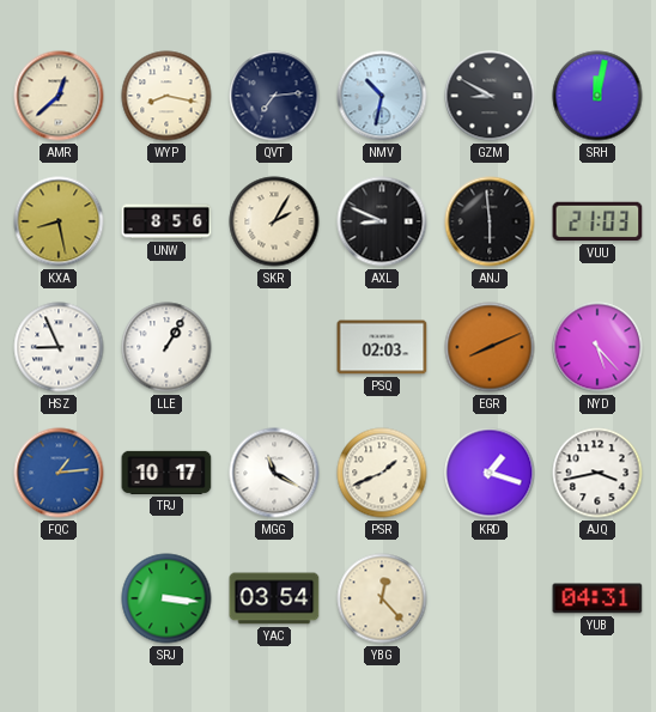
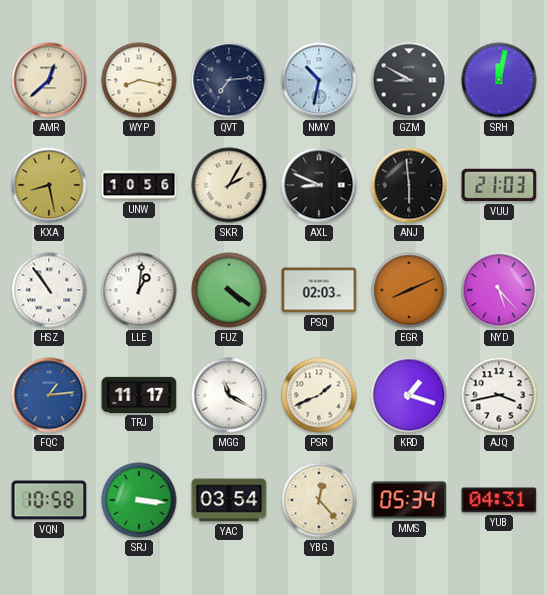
UNW: 8:56 -> 10:56
HSZ: 8:56 -> 10:54
LLE: 1:05 -> 1:01
FUZ: none -> 4:21
TRJ: 10:17 -> 11:17
VQN: none -> 10:58
MMS: none -> 05:34
